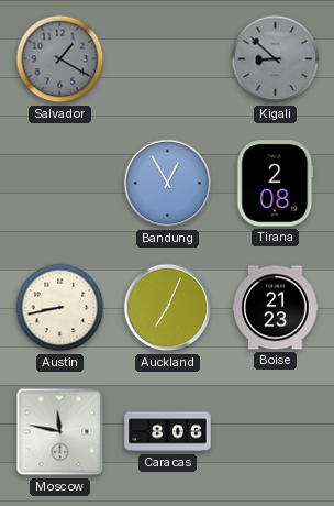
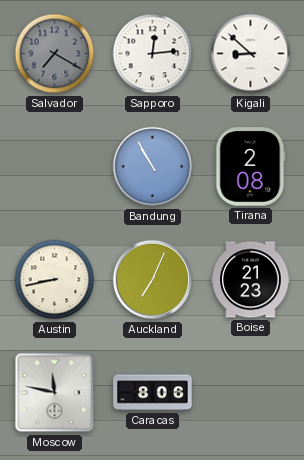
Salvador: 1:20 -> 7:20
Sapporo: none -> 12:14
Kigali dial: grey -> white
Bandung: 12:55 -> 10:55
